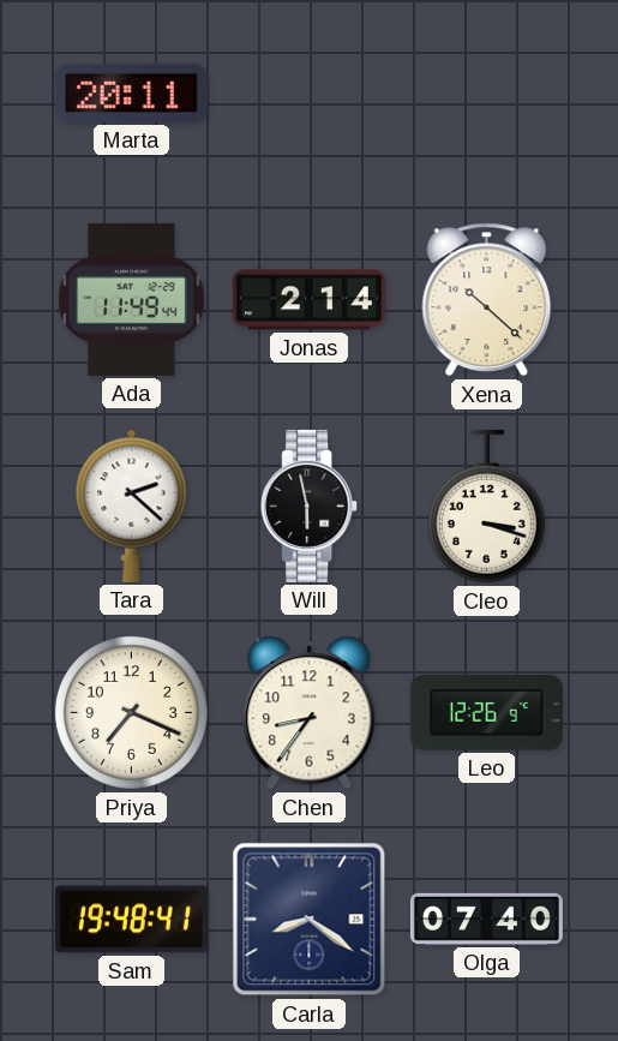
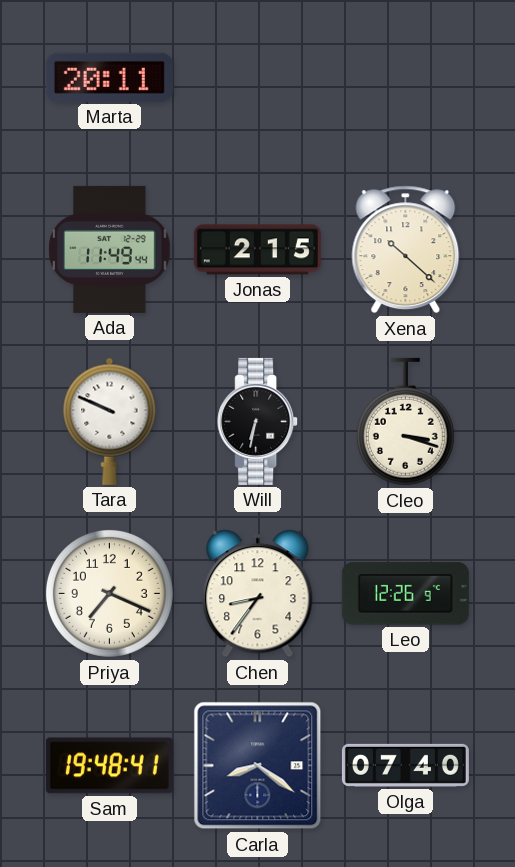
Jonas: 2:14 -> 2:15
Tara: 2:22 -> 9:49
Will: 5:58 -> 6:32
